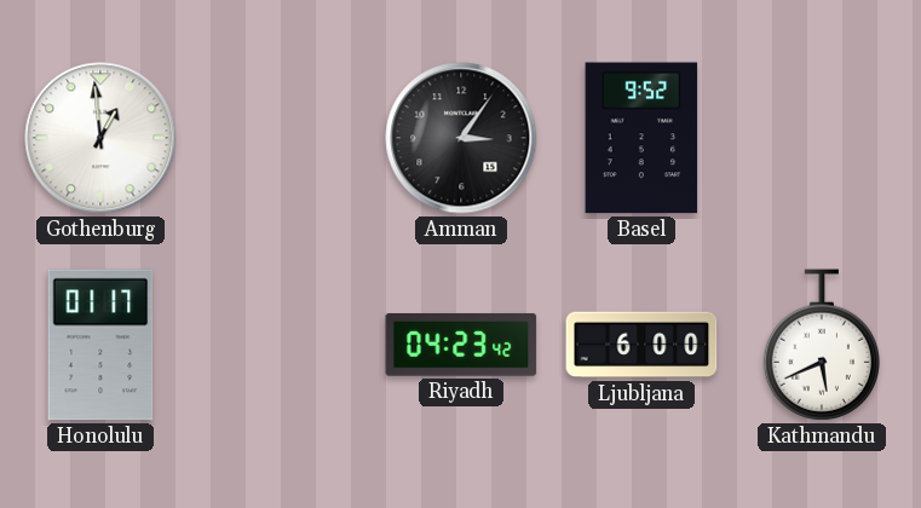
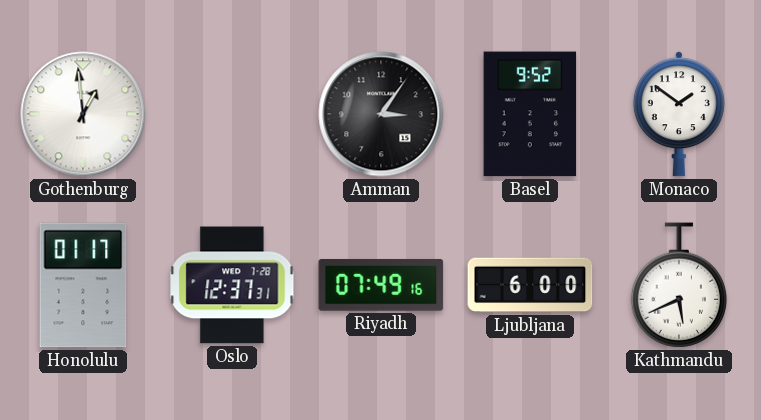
Monaco: none -> 1:51
Oslo: none -> 12:37
Riyadh: 04:23 -> 07:49
